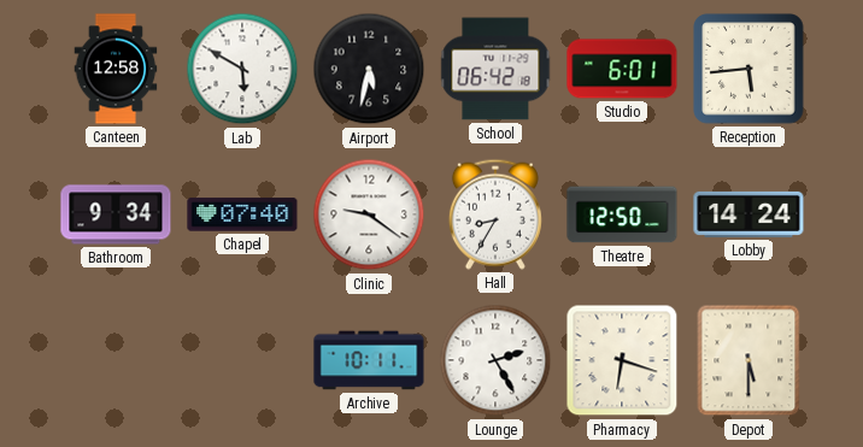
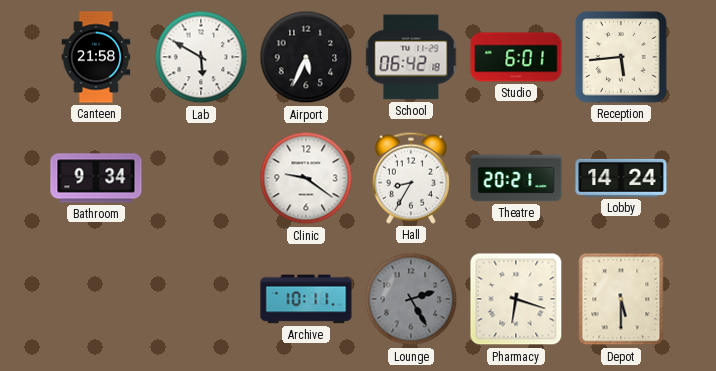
Canteen: 12:58 -> 21:58
Airport: 5:32 -> 5:34
Chapel: 07:40 -> none
Theatre: 12:50 -> 20:21
Lounge dial: white -> grey
